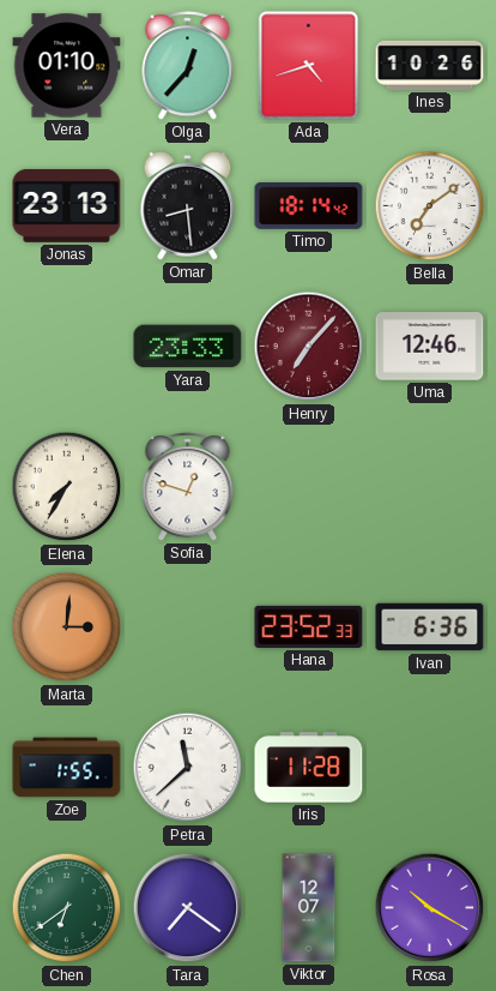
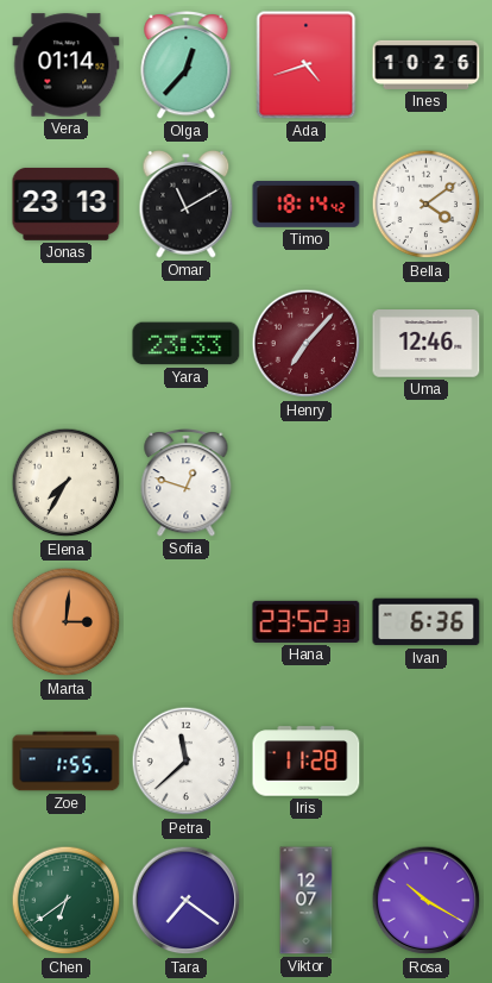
Vera: 01:10 -> 01:14
Omar: 8:29 -> 11:10
Bella: 7:09 -> 4:09
